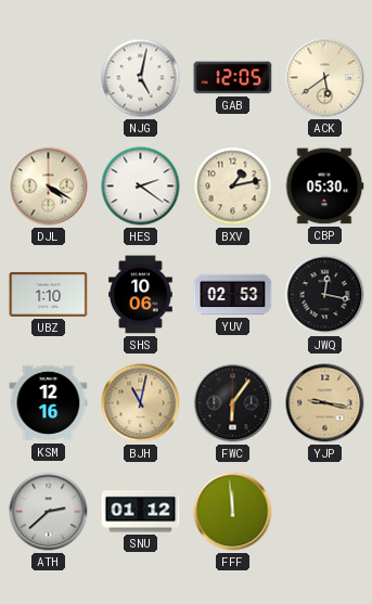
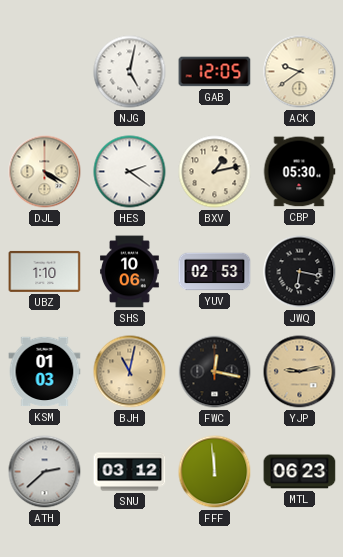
ACK: 5:39 -> 9:39
JWQ: 12:17 -> 6:17
KSM: 12:16 -> 01:03
FWC: 6:06 -> 12:17
YJP: 9:17 -> 9:13
SNU: 01:12 -> 03:12
MTL: none -> 06:23
